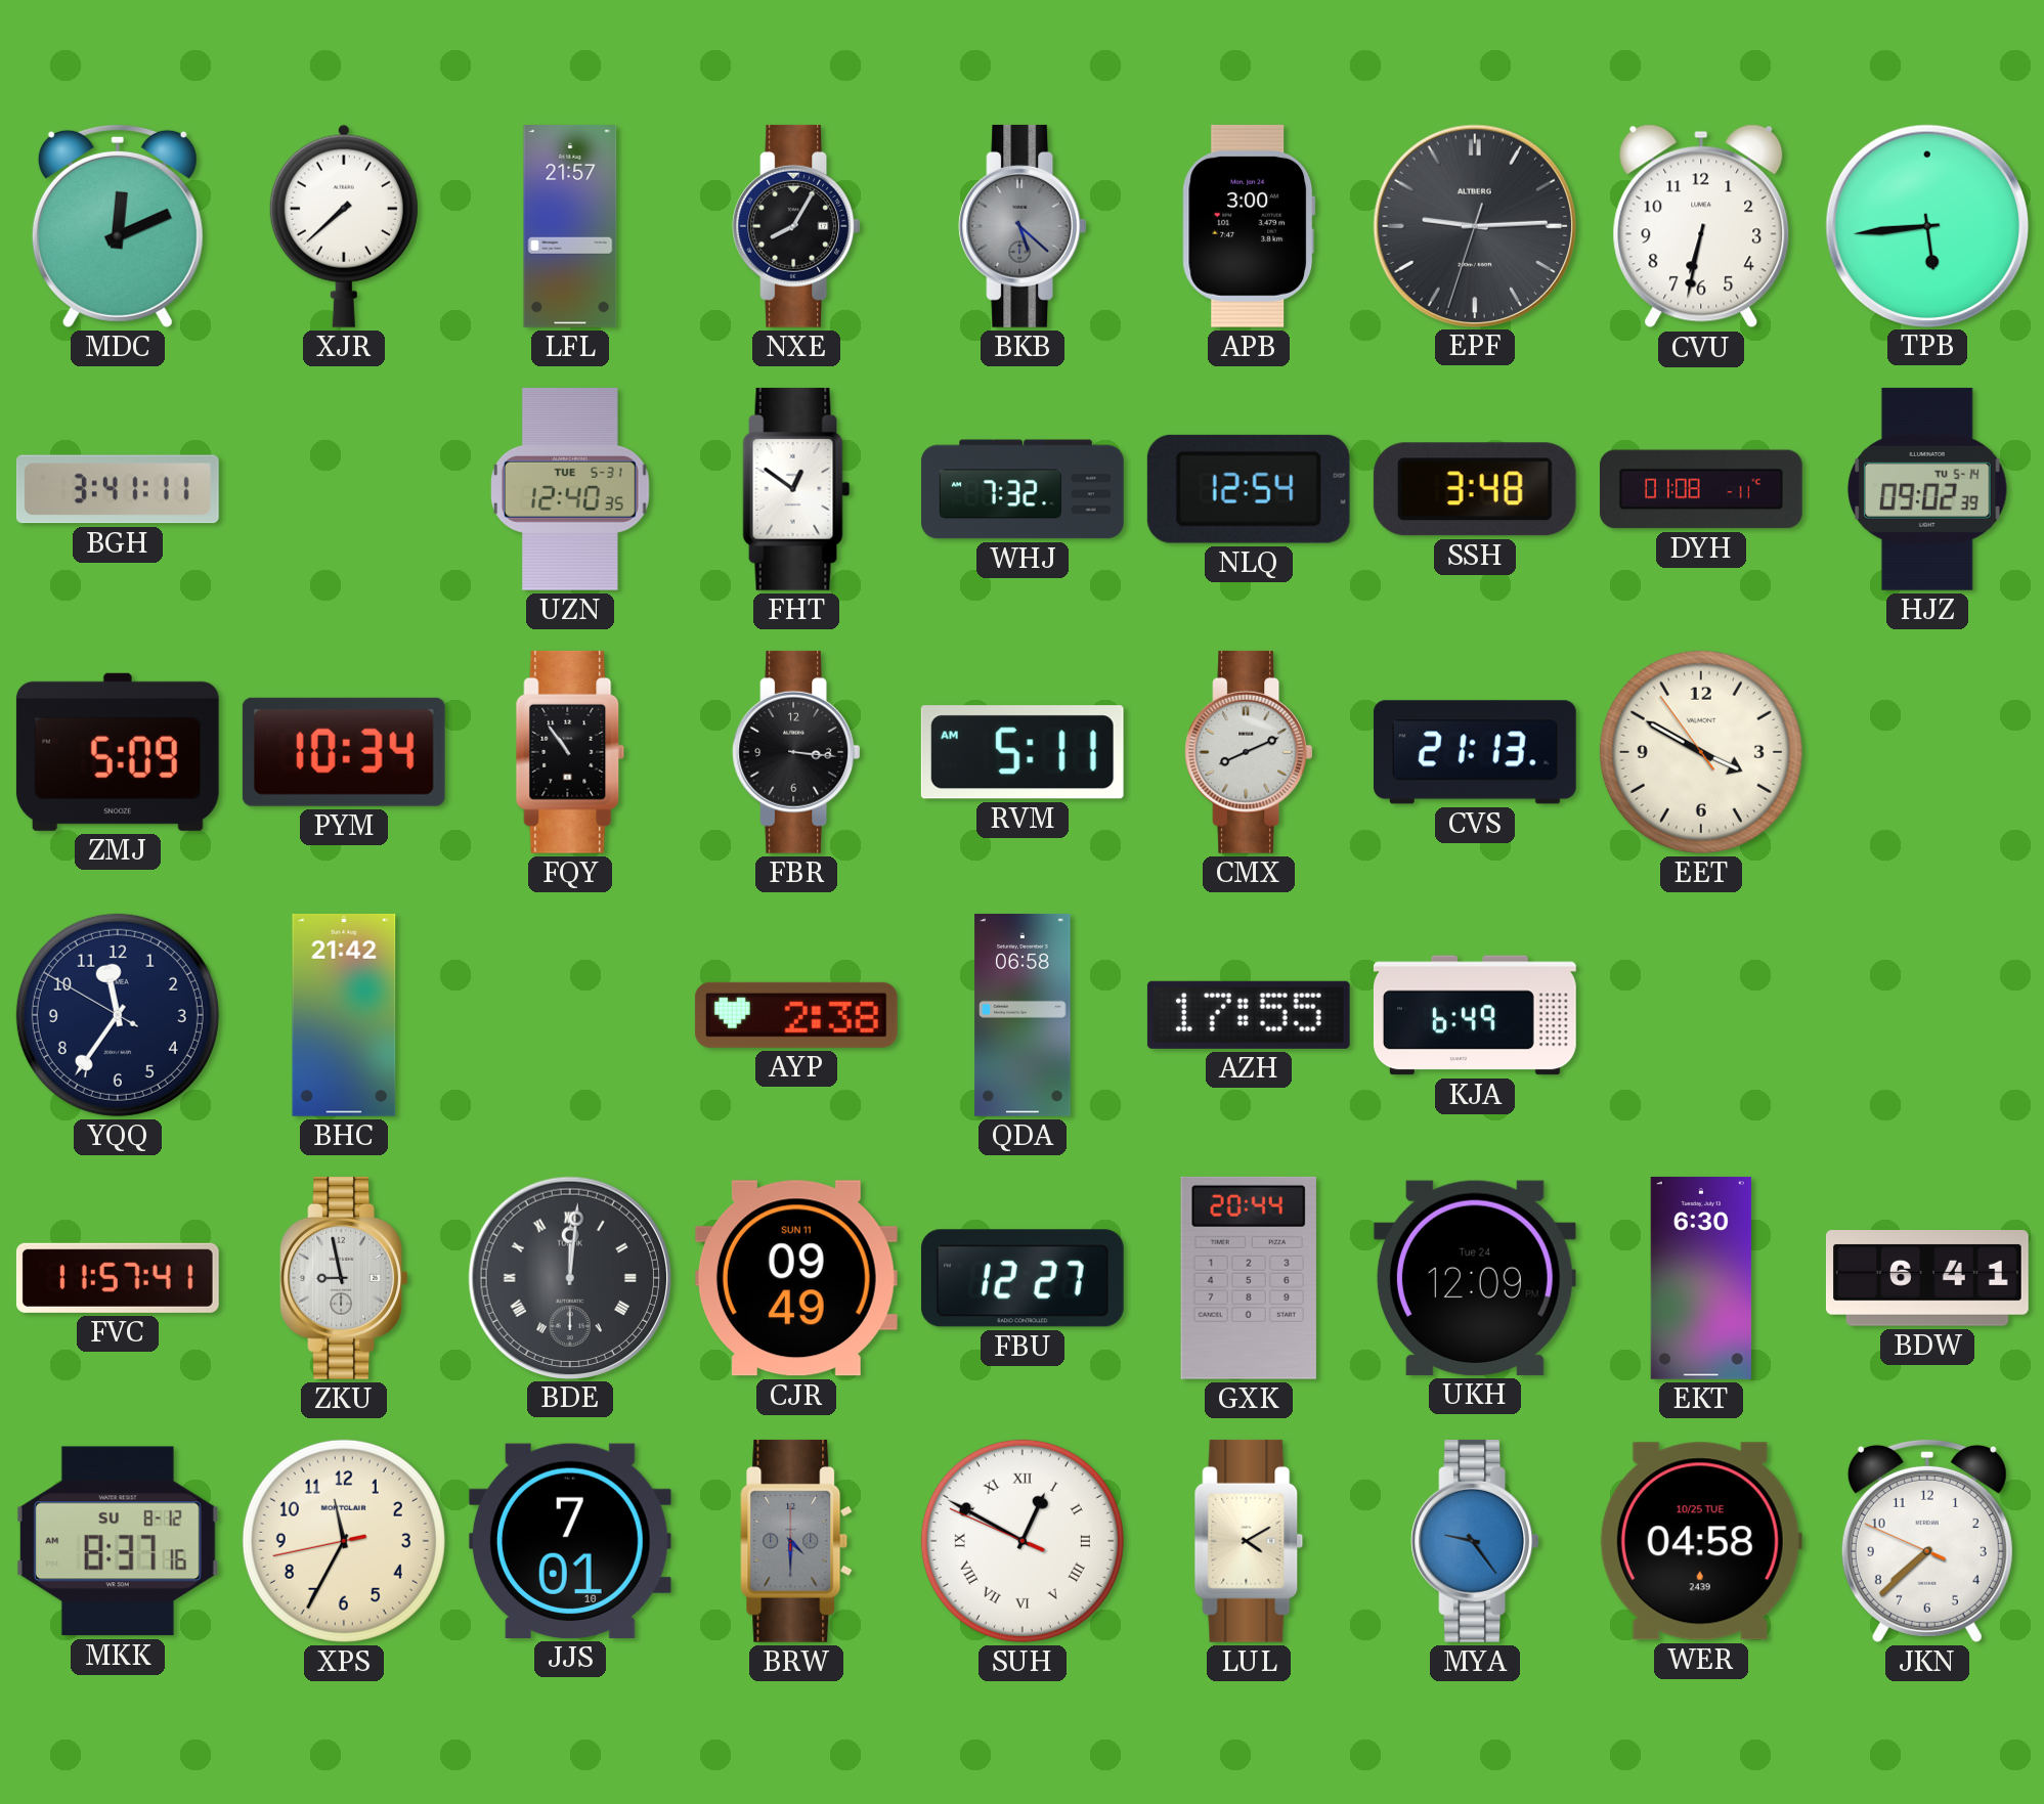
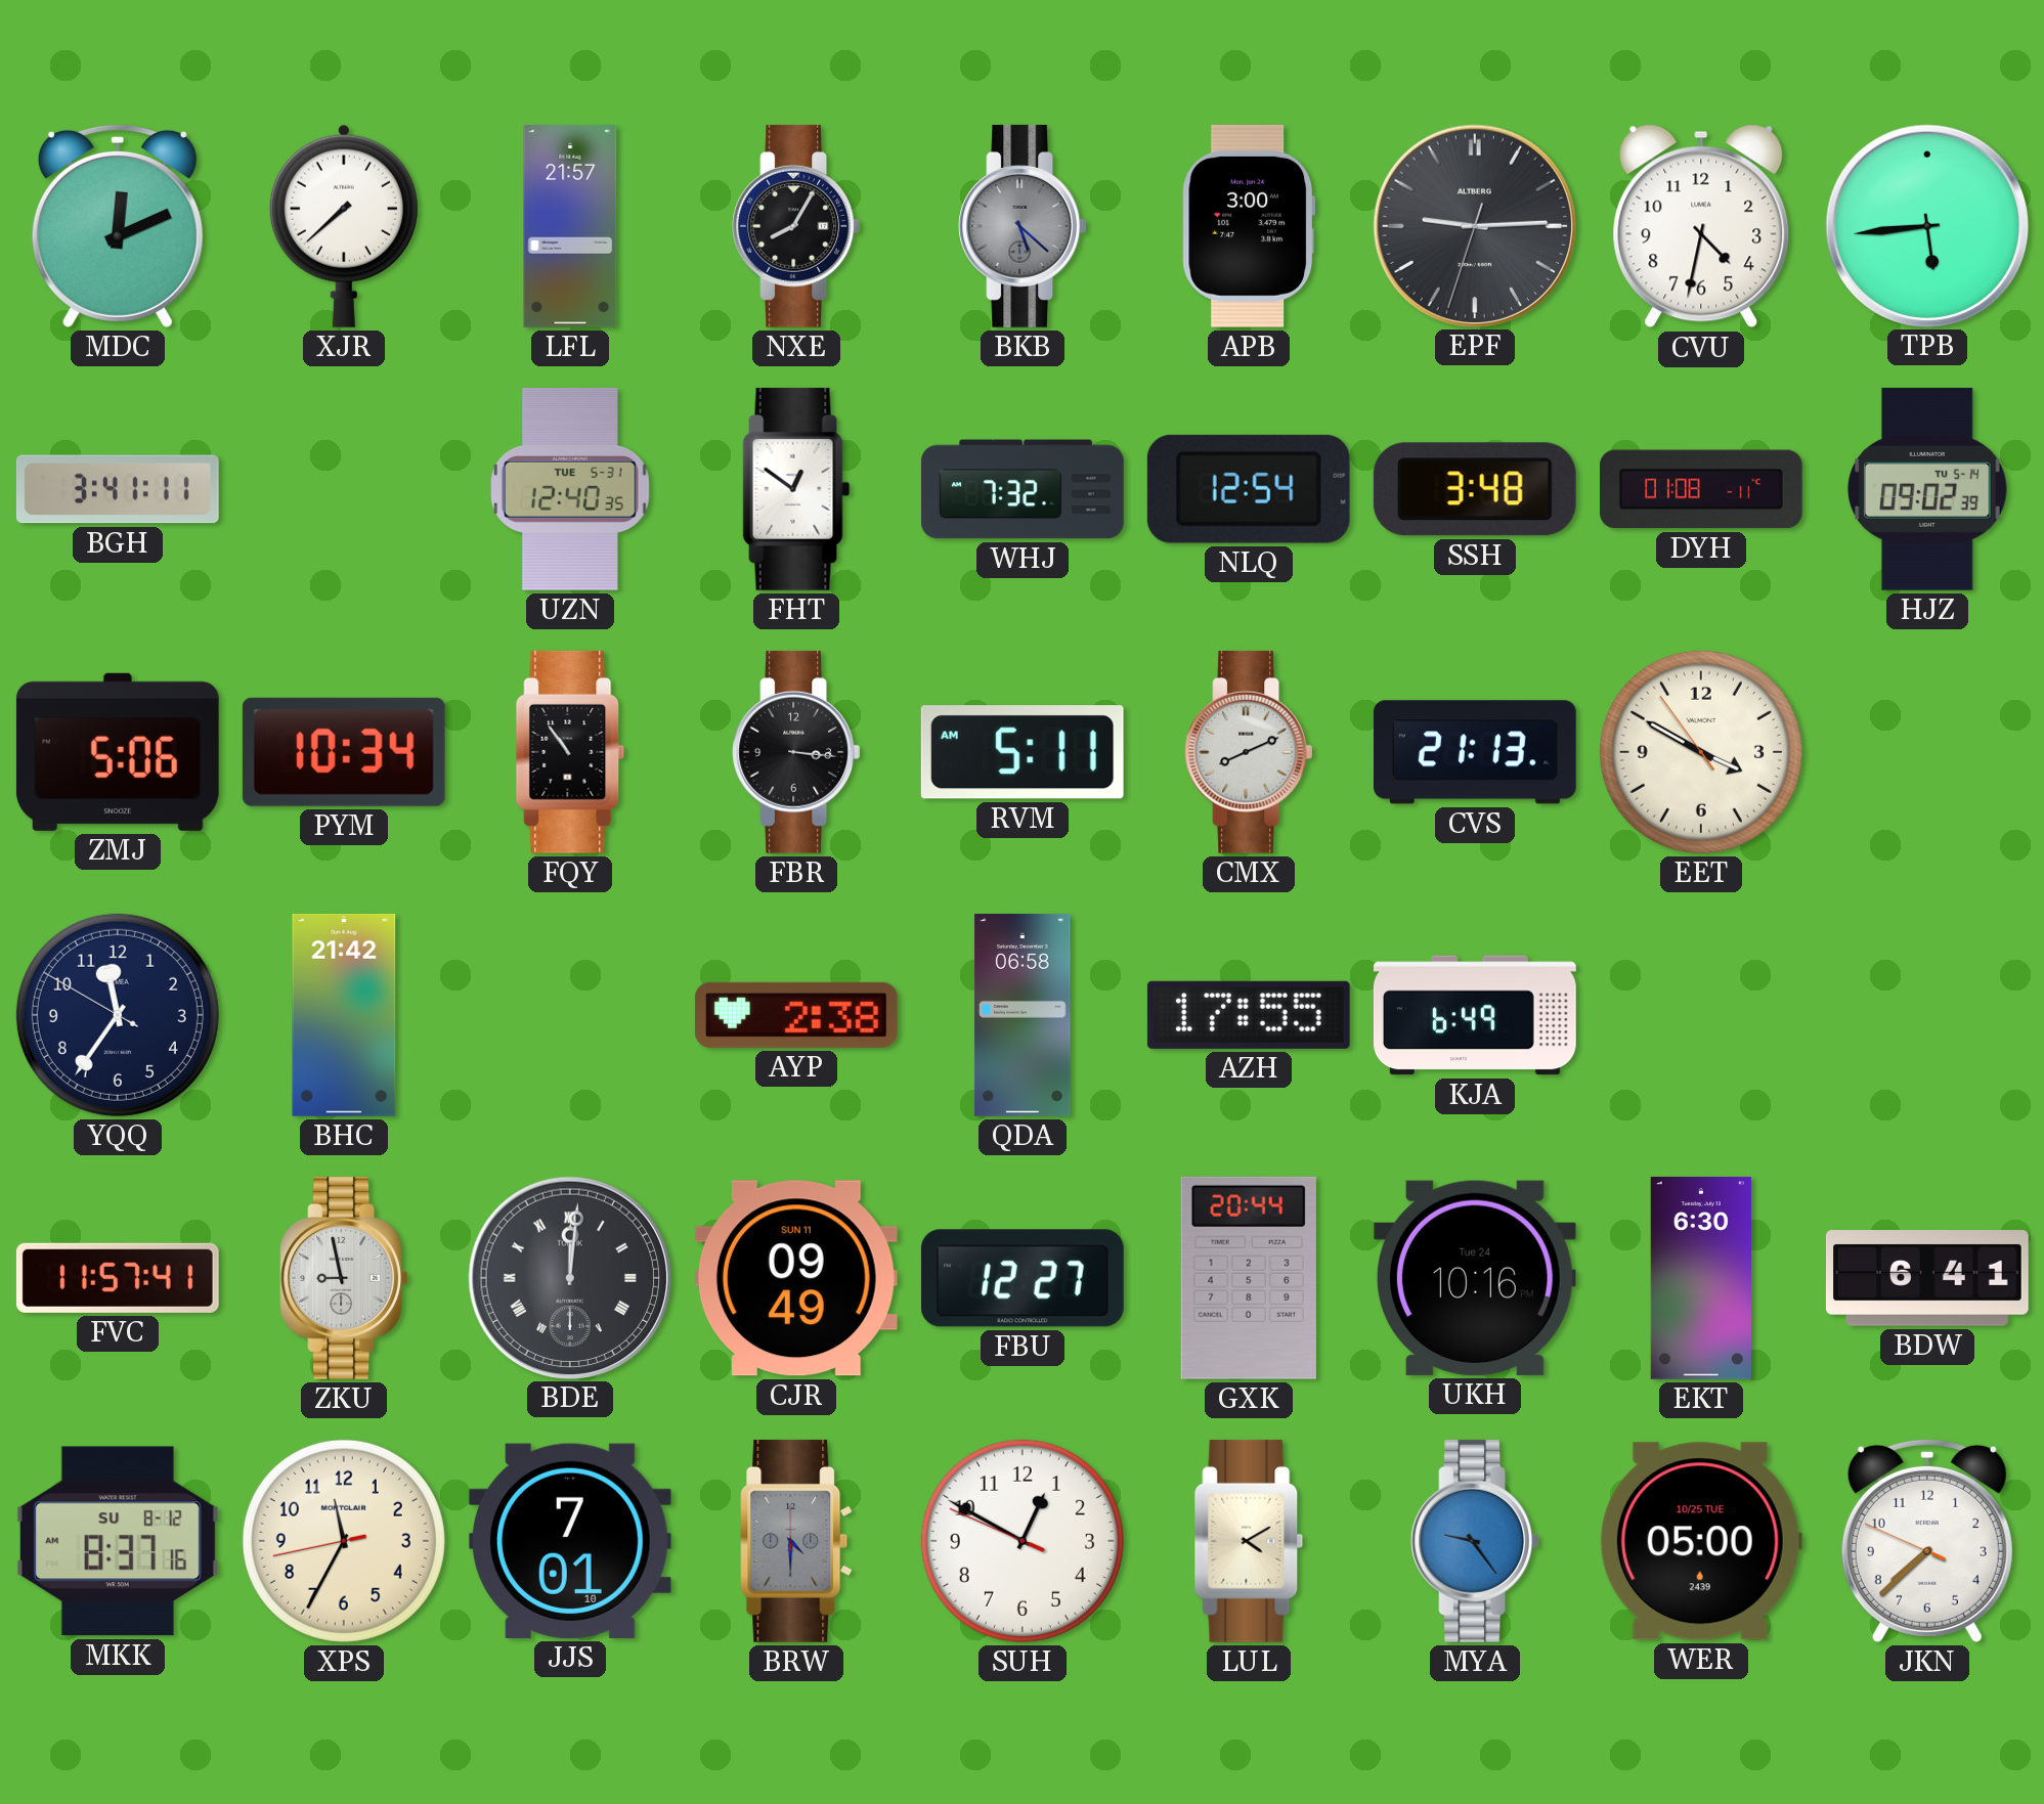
CVU: 6:32 -> 4:32
ZMJ: 5:09 -> 5:06
UKH: 12:09 -> 10:16
SUH numerals: Roman -> Arabic
WER: 04:58 -> 05:00
